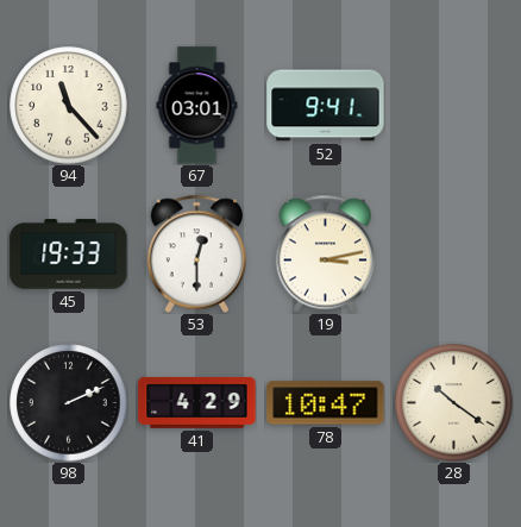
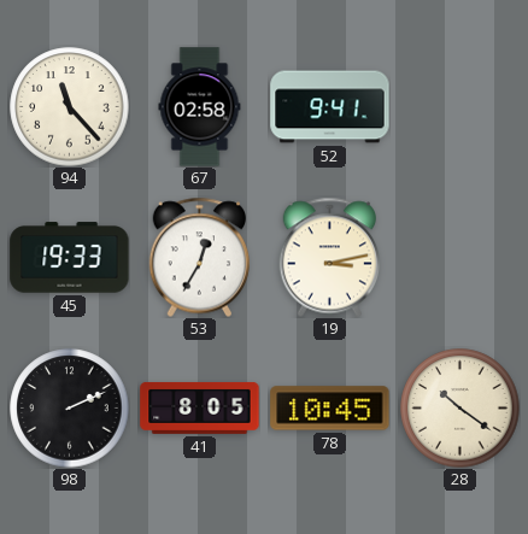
67: 03:01 -> 02:58
53: 12:30 -> 12:35
41: 4:29 -> 8:05
78: 10:47 -> 10:45
